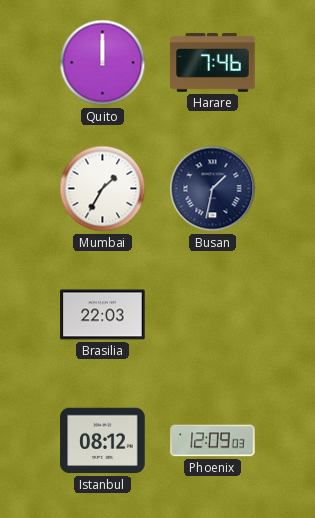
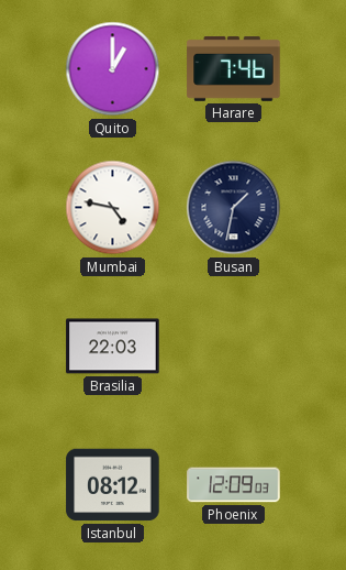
Quito: 12:00 -> 1:00
Mumbai: 1:35 -> 4:47
